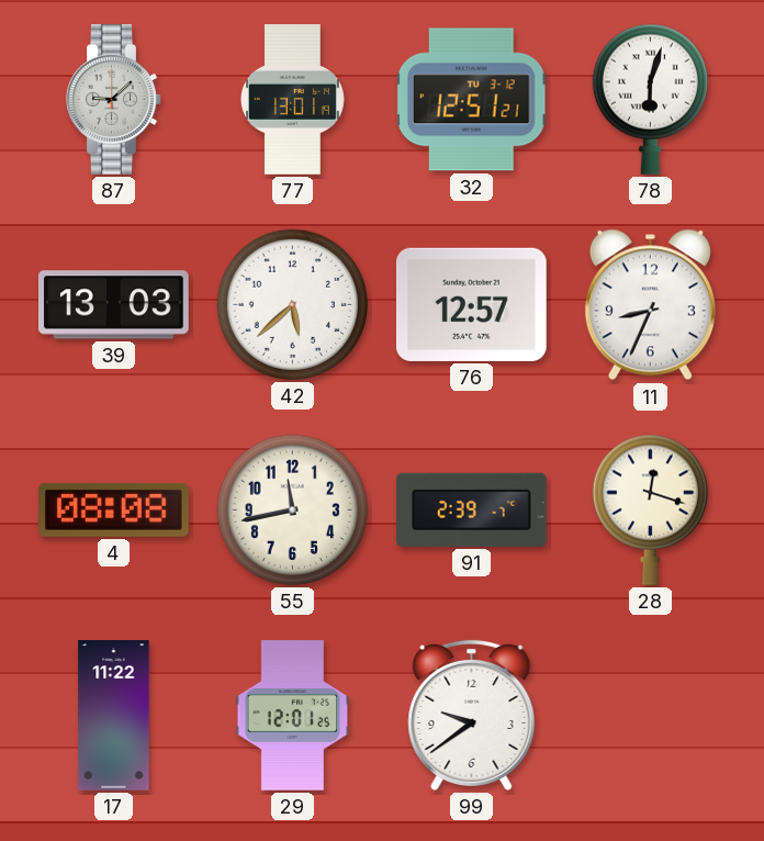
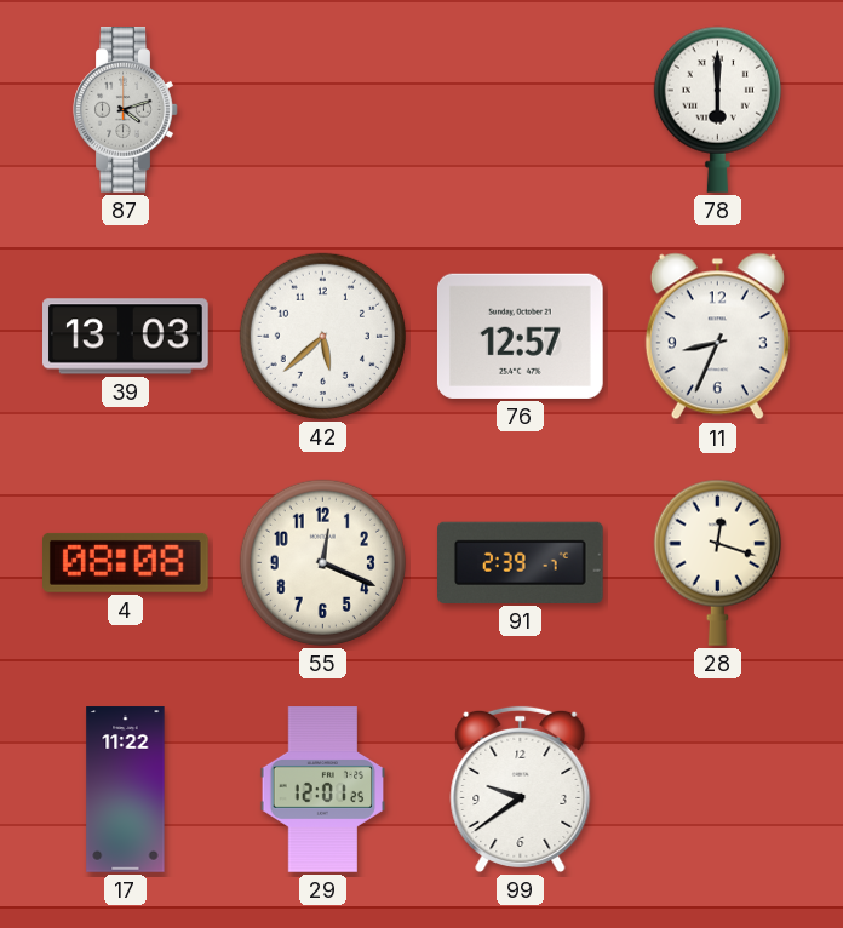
87: 9:08 -> 4:12
77: 13:01 -> none
32: 12:51 -> none
78: 6:03 -> 6:00
55: 11:43 -> 12:19
